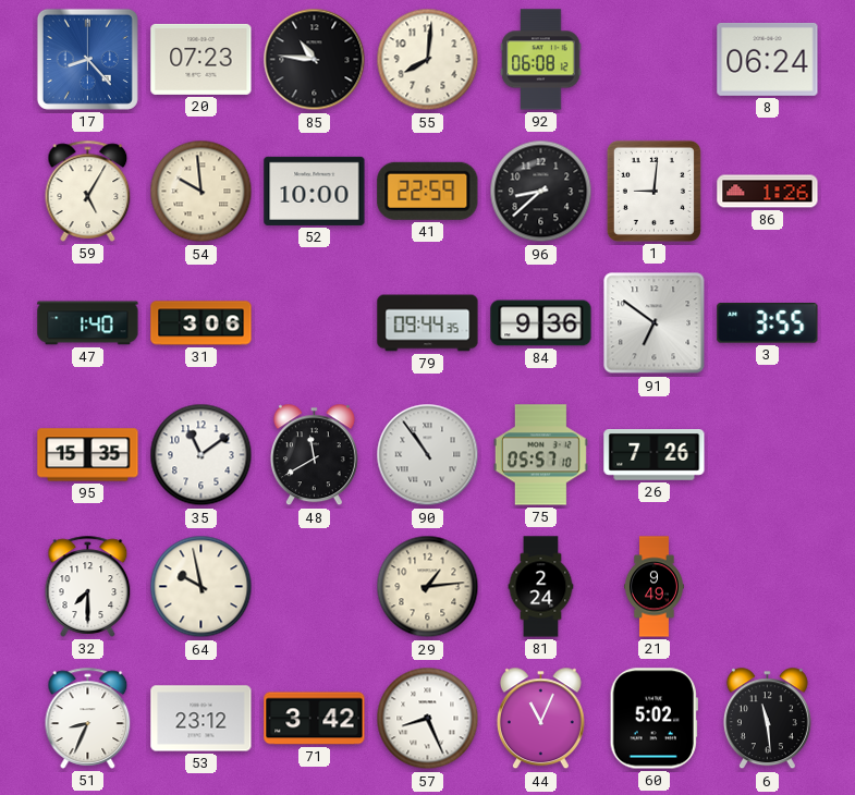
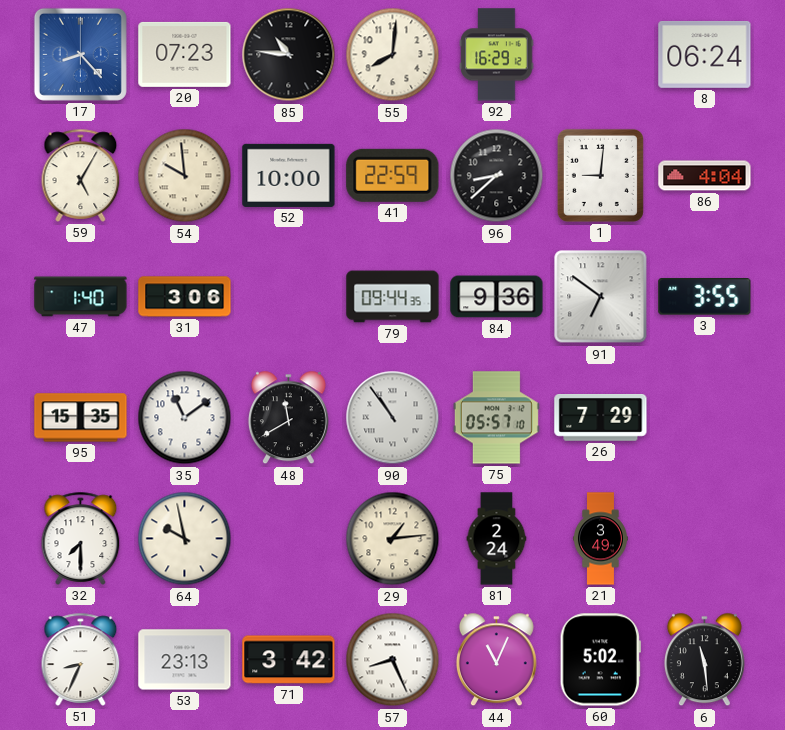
92: 06:08 -> 16:29
86: 1:26 -> 4:04
26: 7:26 -> 7:29
21: 9:49 -> 3:49
53: 23:12 -> 23:13
